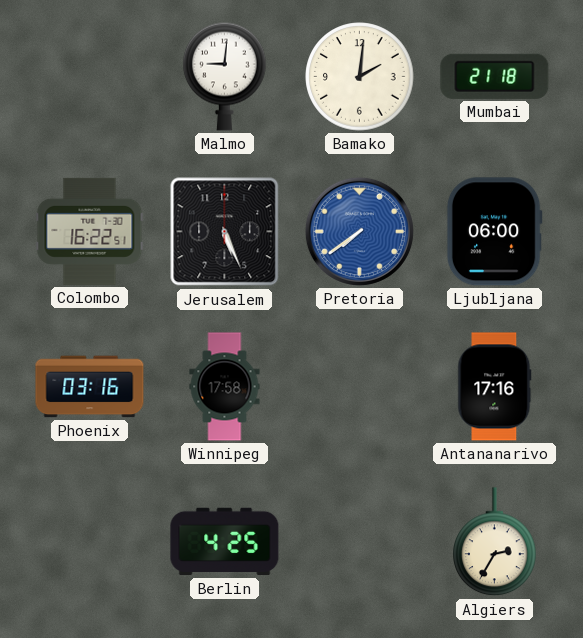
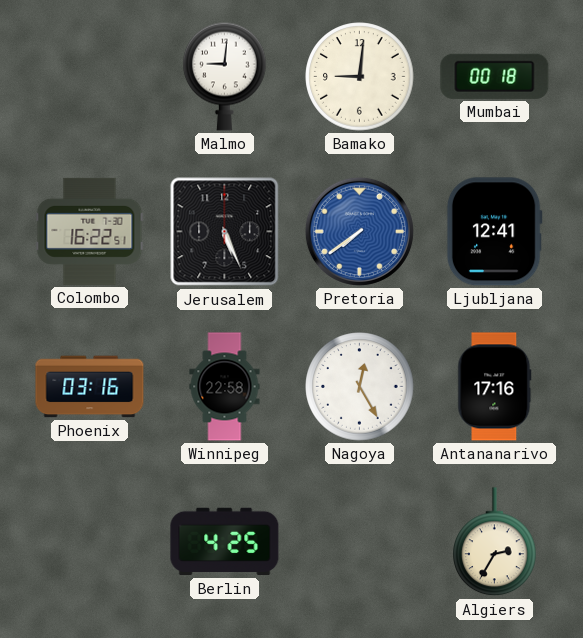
Bamako: 2:01 -> 9:01
Mumbai: 21:18 -> 00:18
Ljubljana: 06:00 -> 12:41
Winnipeg: 17:58 -> 22:58
Nagoya: none -> 12:25
